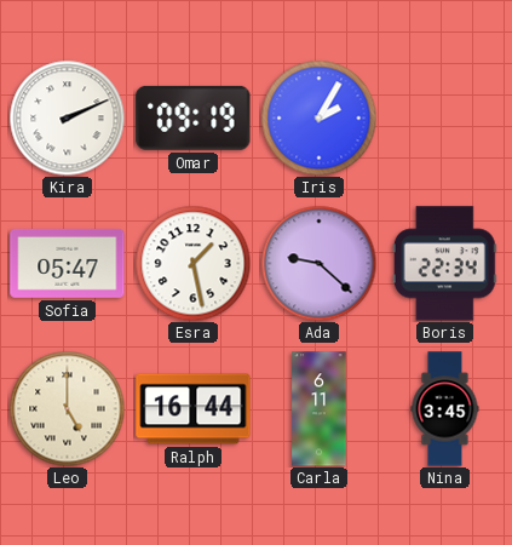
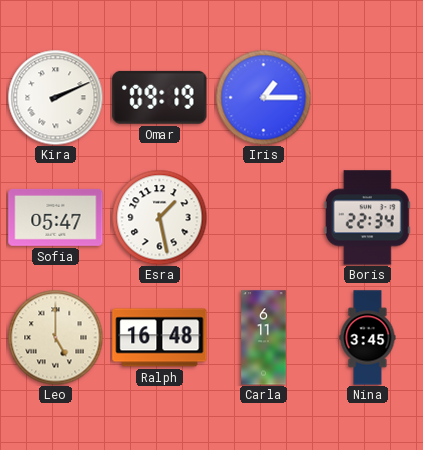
Iris: 2:05 -> 1:15
Ada: 9:22 -> none
Ralph: 16:44 -> 16:48
